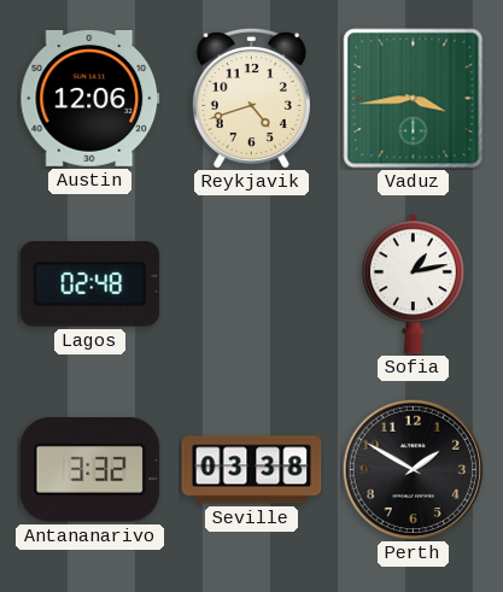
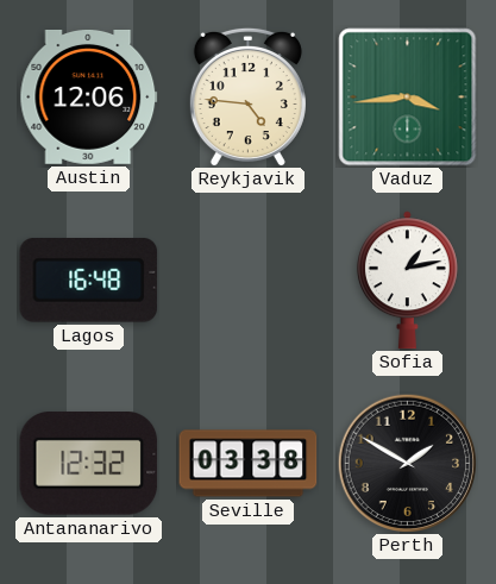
Reykjavik: 4:42 -> 4:46
Lagos: 02:48 -> 16:48
Antananarivo: 3:32 -> 12:32
